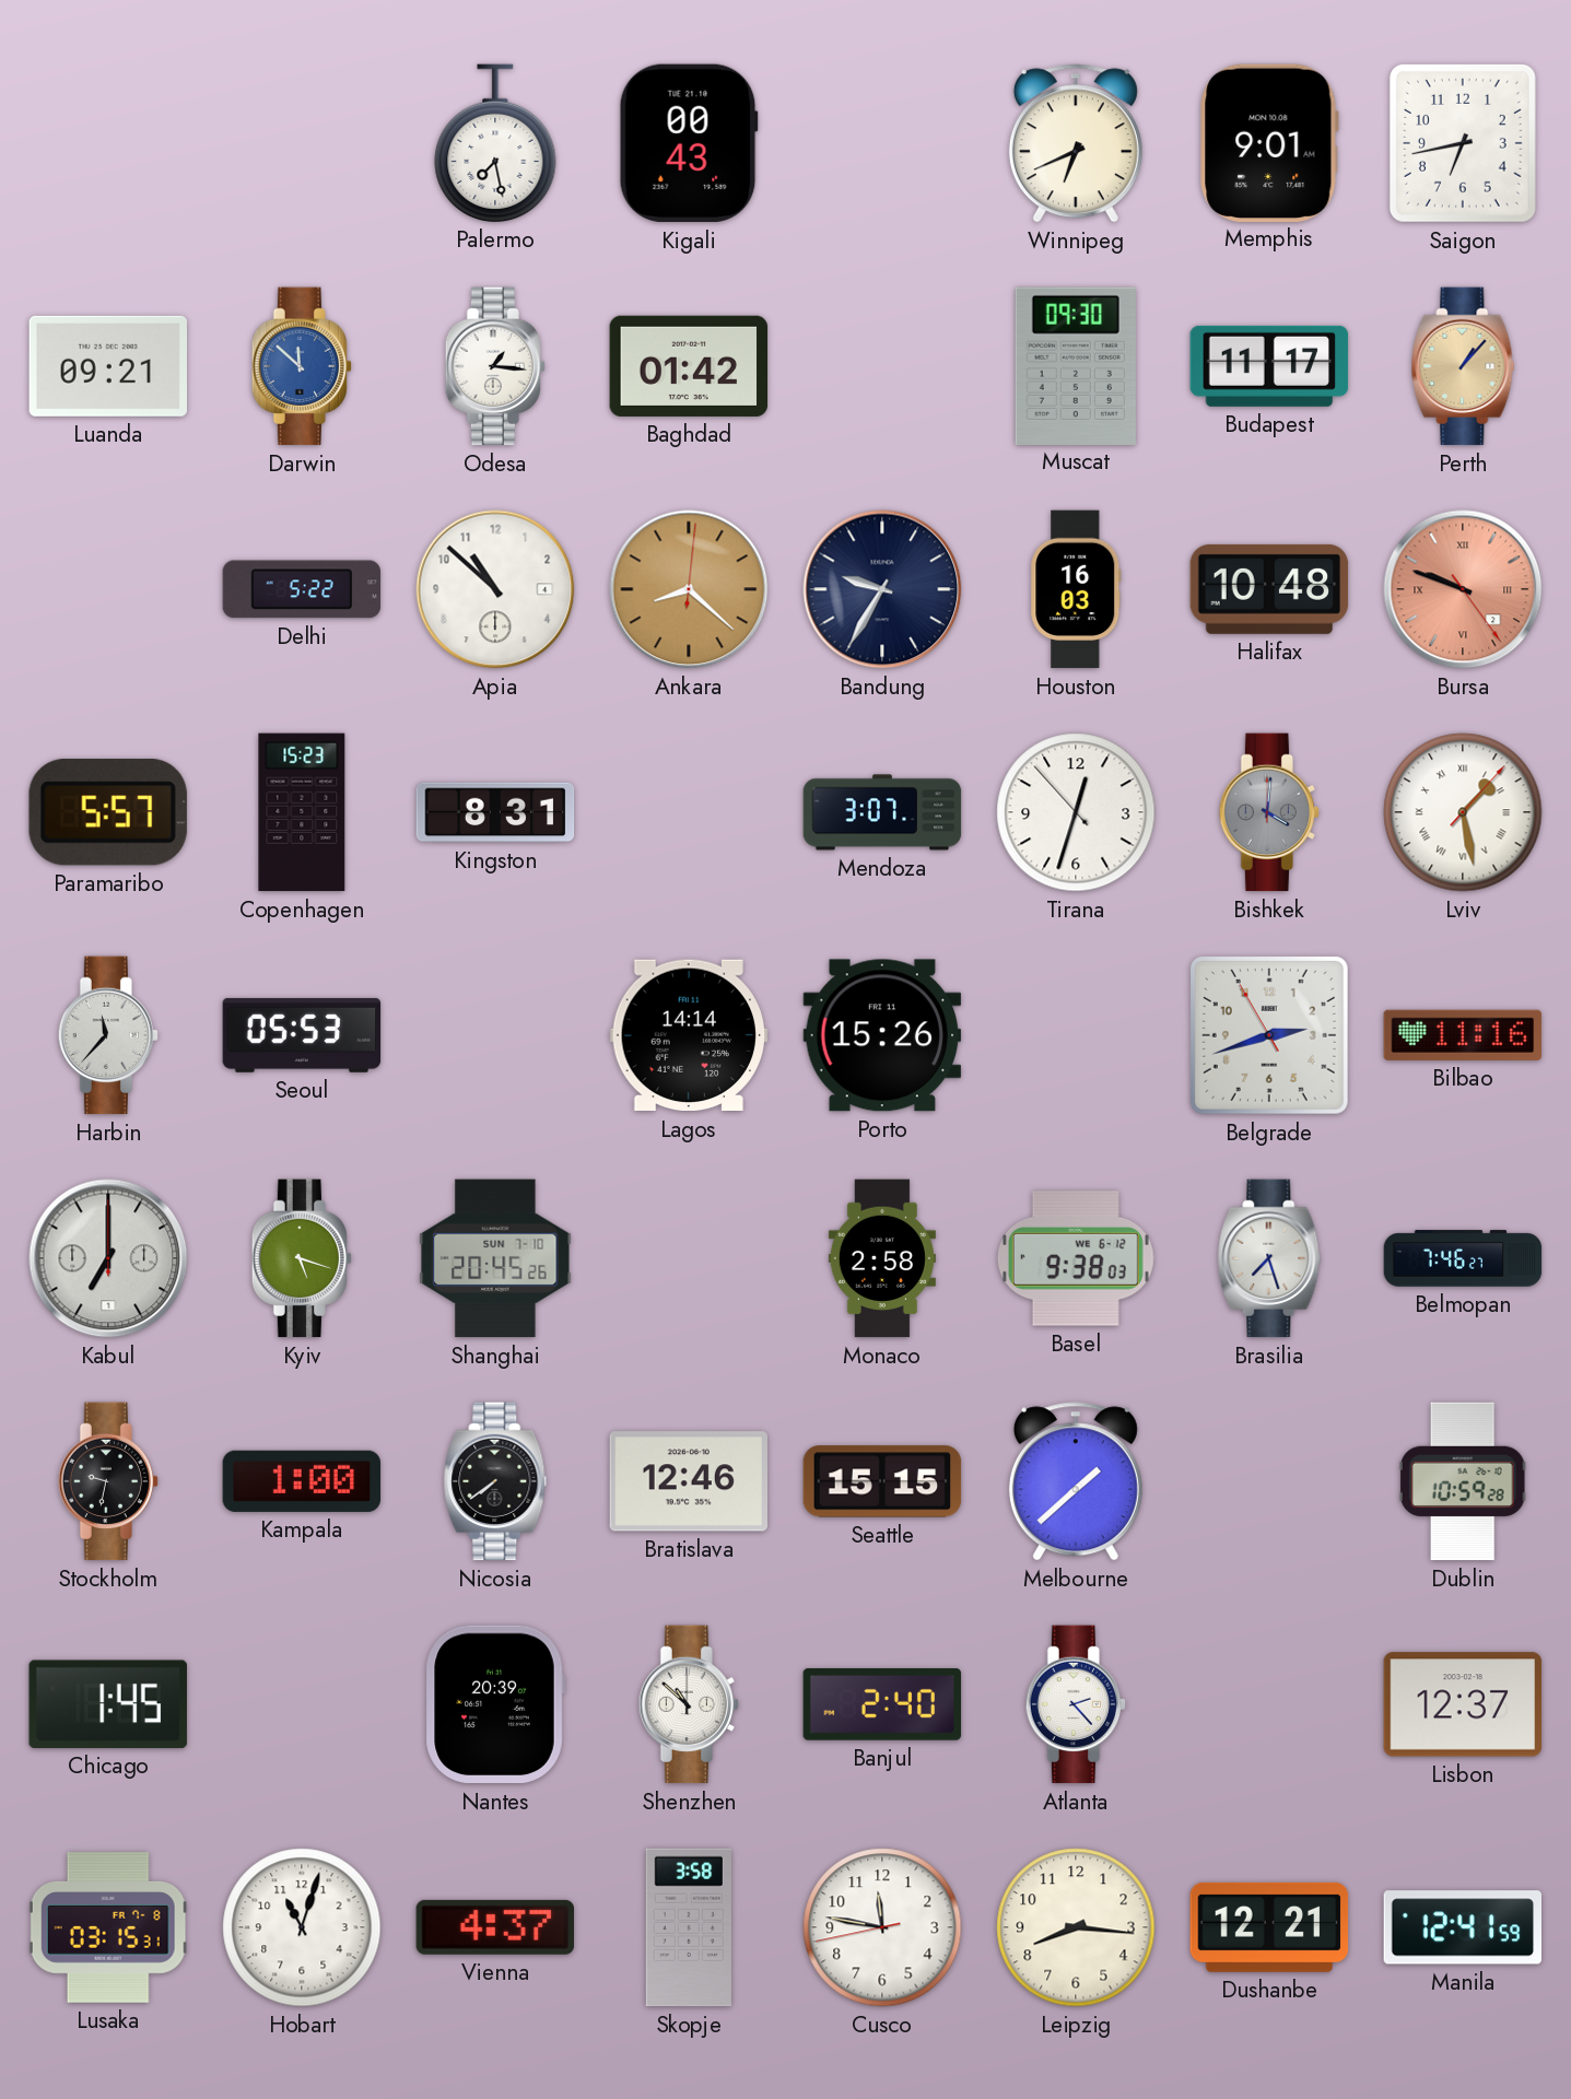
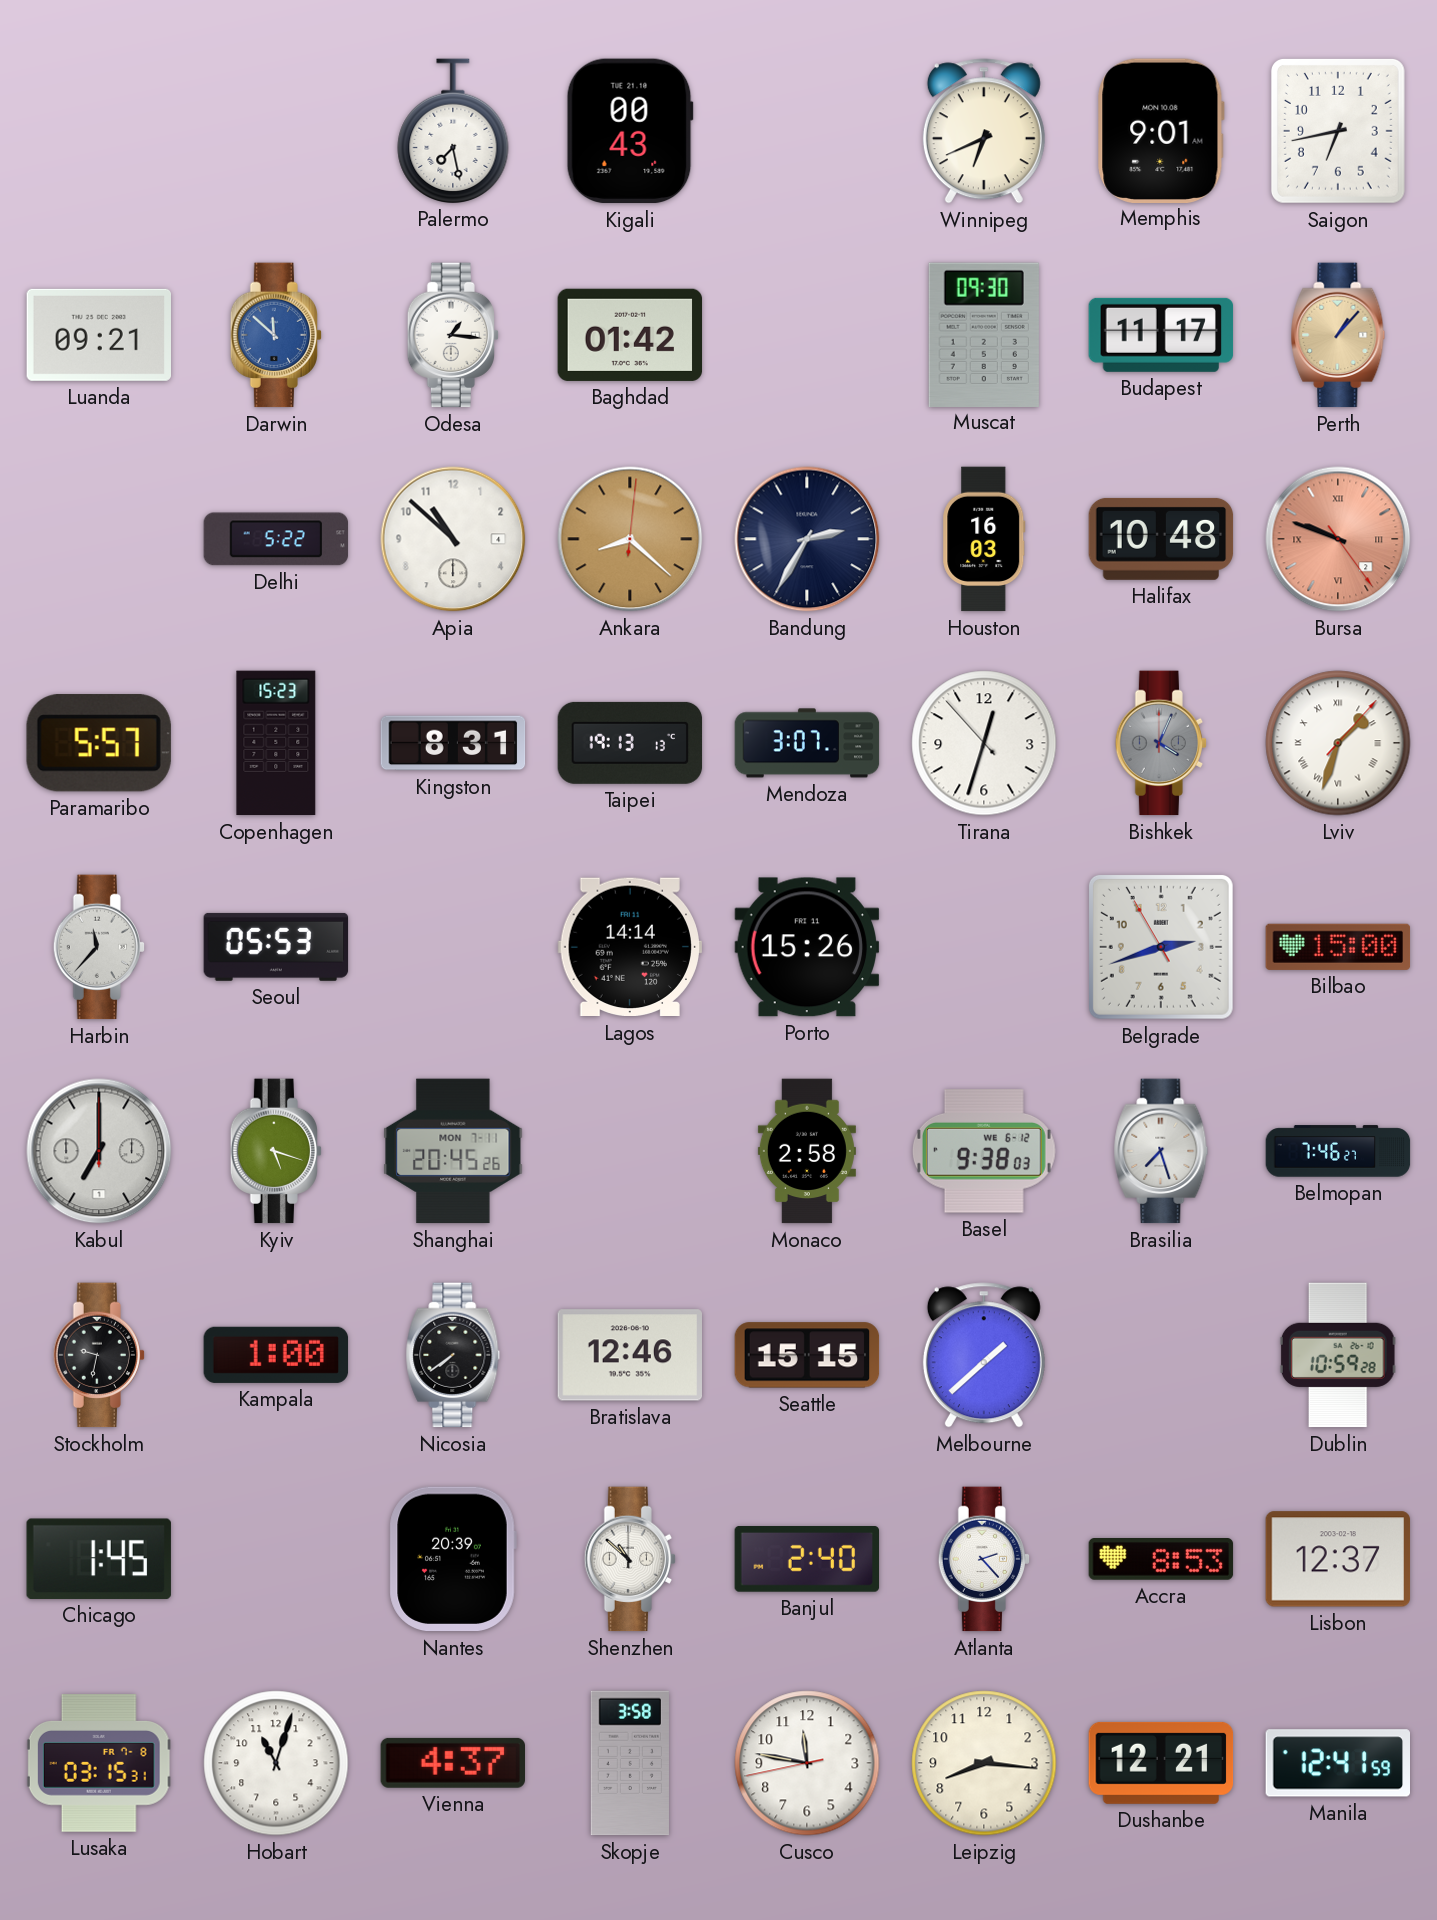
Bandung: 9:35 -> 2:35
Taipei: none -> 19:13
Bishkek: 4:01 -> 4:04
Lviv: 1:28 -> 1:33
Bilbao: 11:16 -> 15:00
Shanghai date: SUN 7-10 -> MON 7-11
Accra: none -> 8:53
